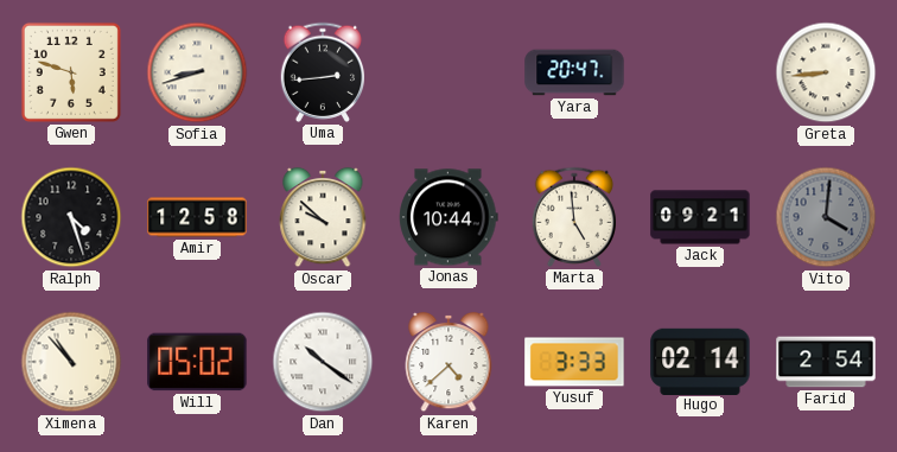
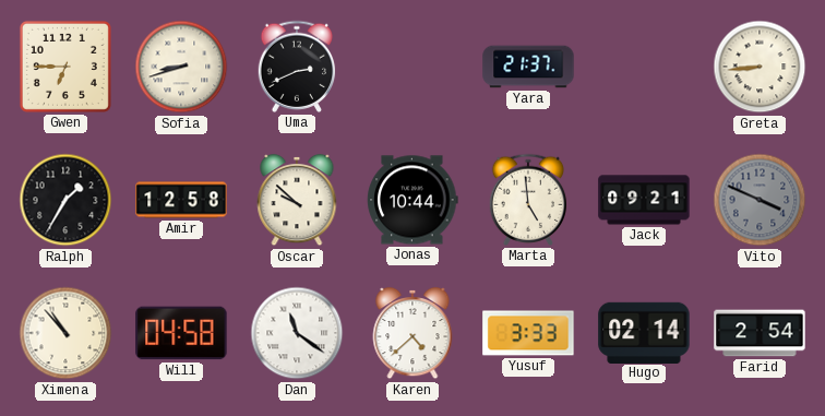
Gwen: 5:48 -> 6:45
Uma: 2:44 -> 2:41
Yara: 20:47 -> 21:37
Ralph: 4:27 -> 1:35
Vito: 4:01 -> 3:49
Will: 05:02 -> 04:58
Dan: 10:21 -> 11:21
